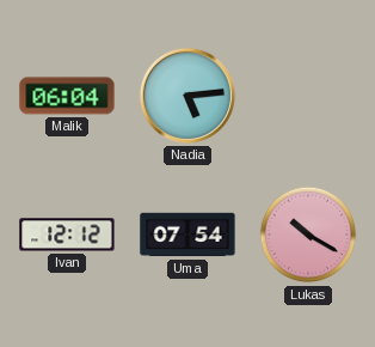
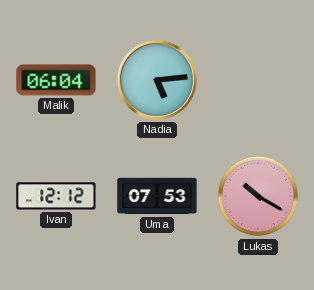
Uma: 07:54 -> 07:53
